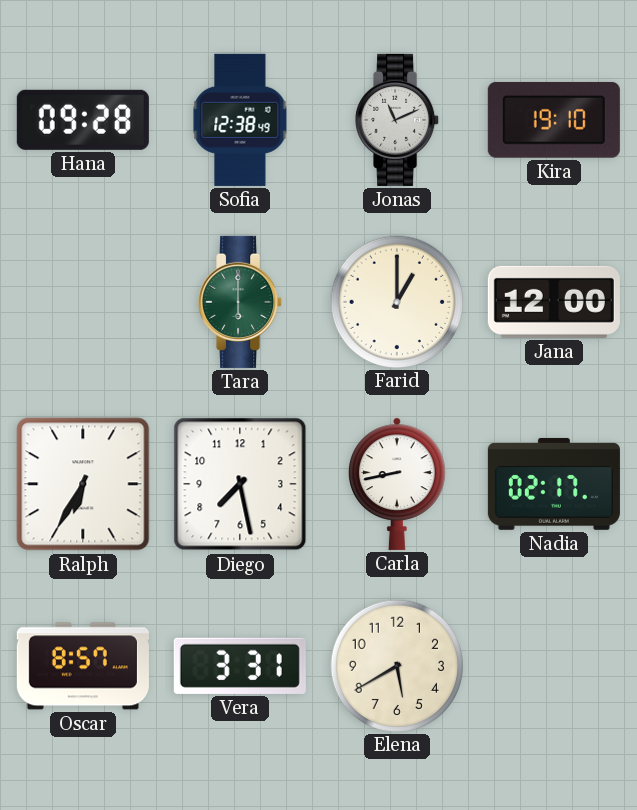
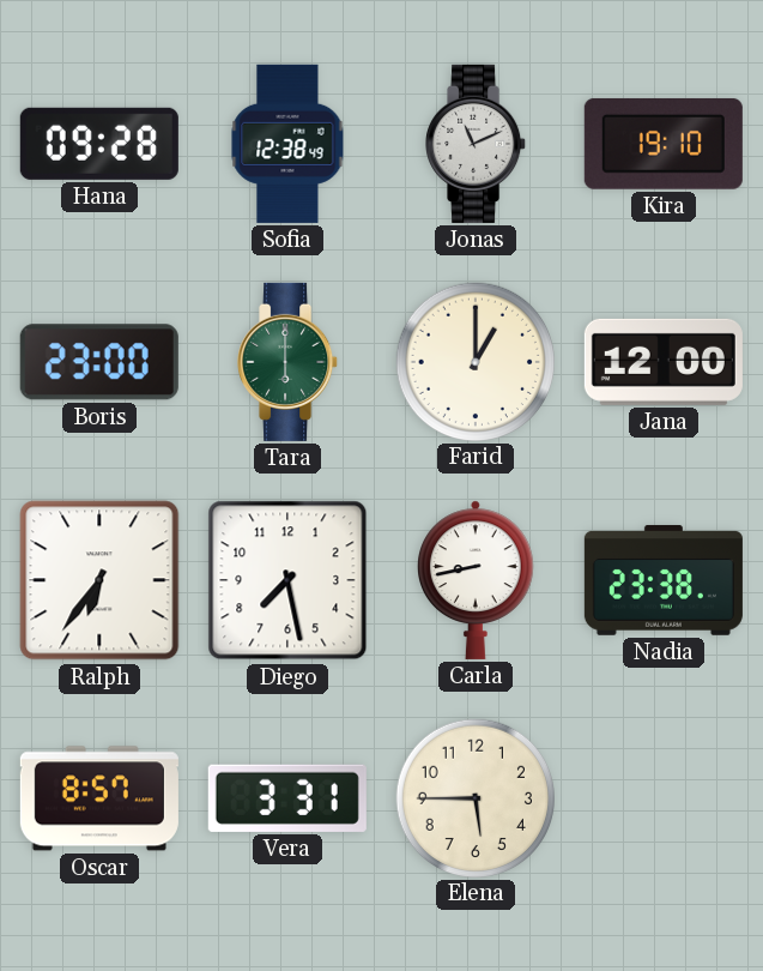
Boris: none -> 23:00
Ralph: 6:35 -> 6:36
Nadia: 02:17 -> 23:38
Elena: 5:40 -> 5:45
